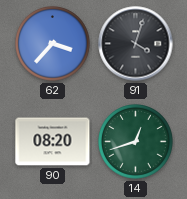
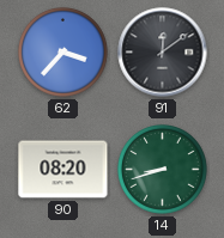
91: 4:03 -> 12:09
14: 12:42 -> 8:42
